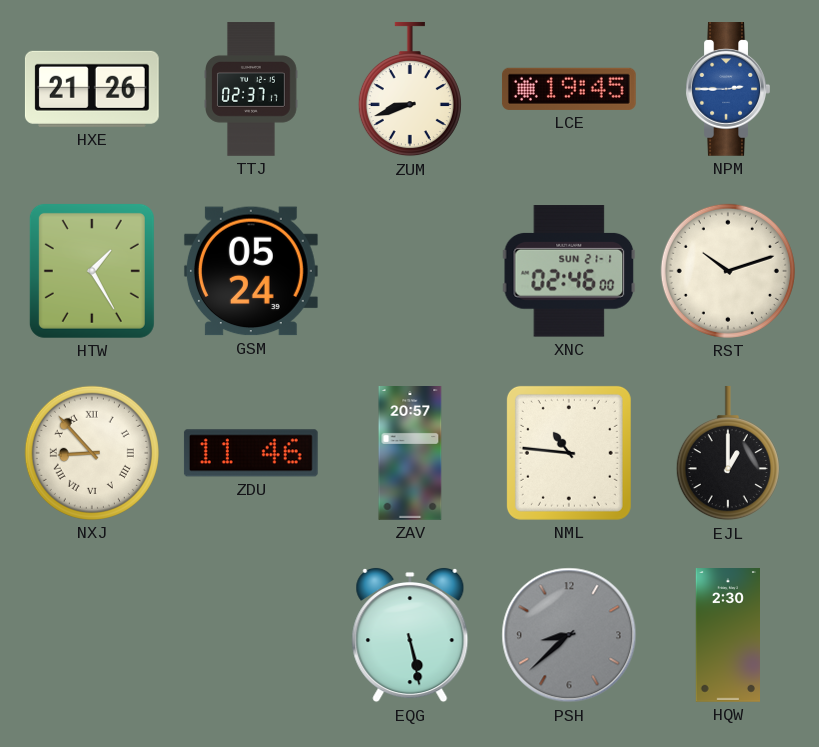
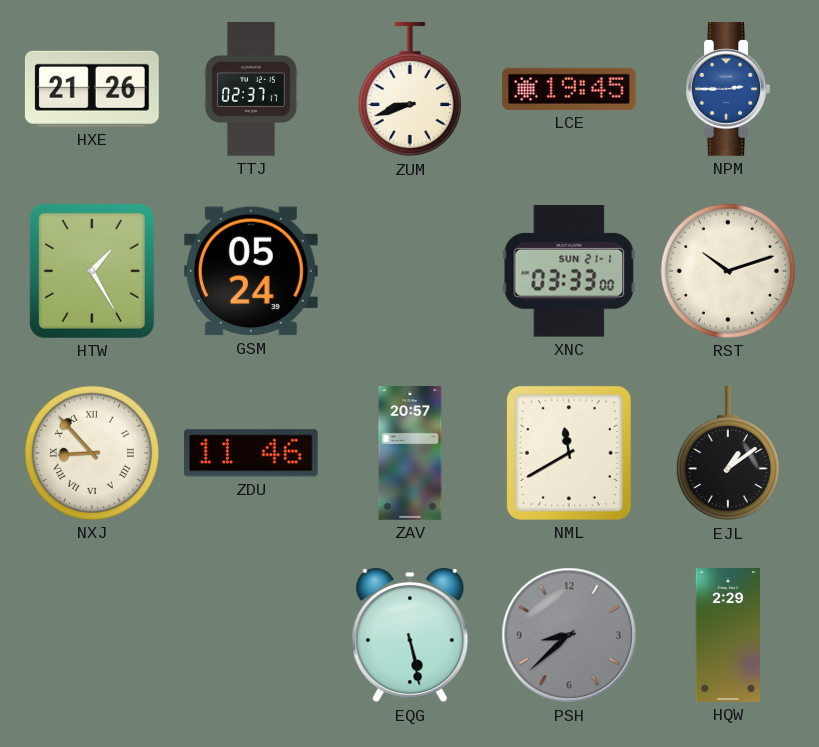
XNC: 02:46 -> 03:33
NML: 10:46 -> 11:40
EJL: 1:00 -> 1:09
HQW: 2:30 -> 2:29
